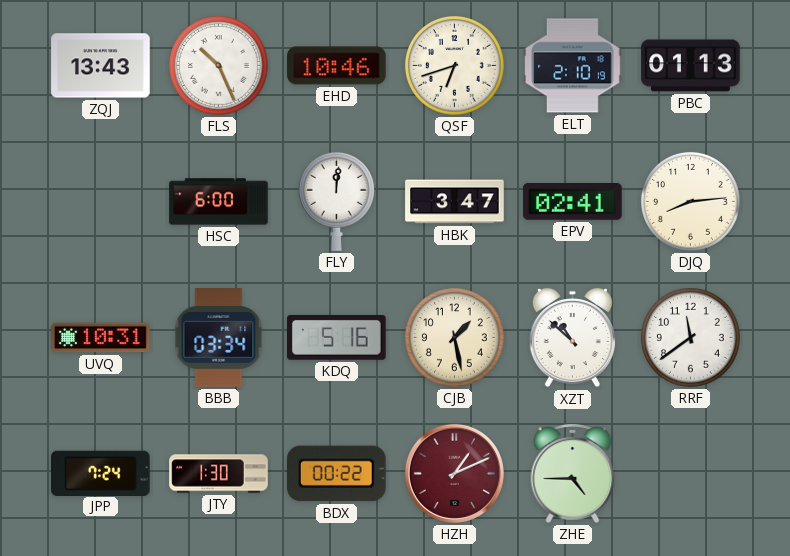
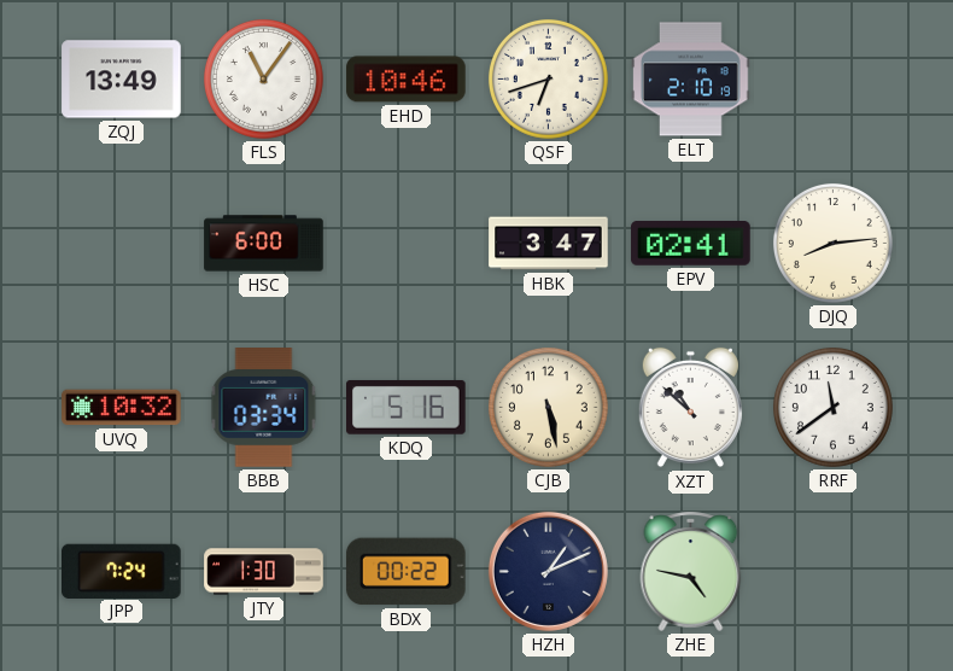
ZQJ: 13:43 -> 13:49
FLS: 10:26 -> 11:06
PBC: 01:13 -> none
FLY: 12:01 -> none
UVQ: 10:31 -> 10:32
CJB: 1:28 -> 5:28
HZH dial: burgundy -> navy
ZHE: 4:45 -> 4:47
